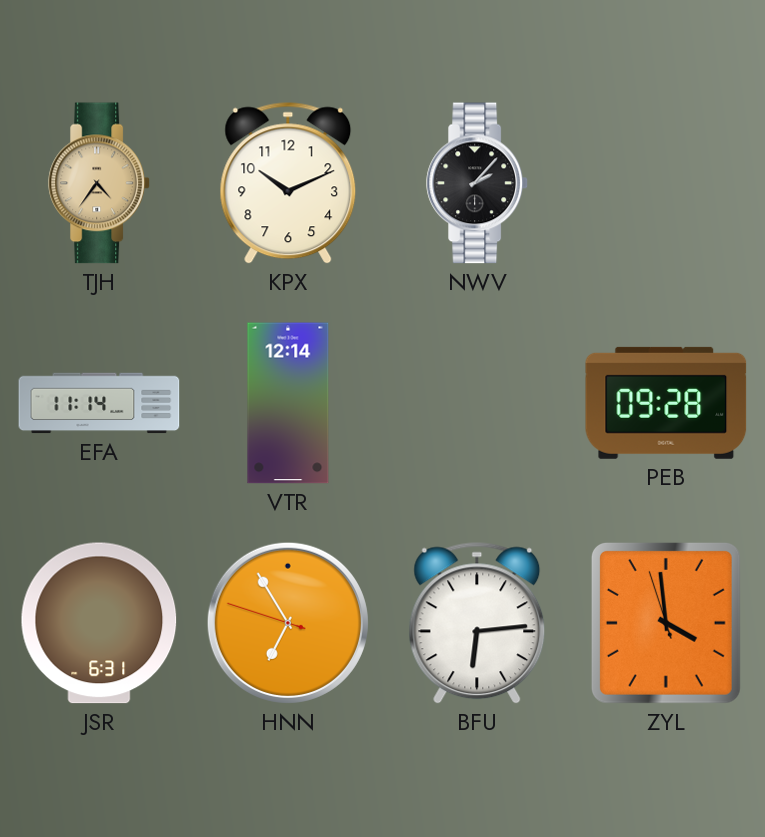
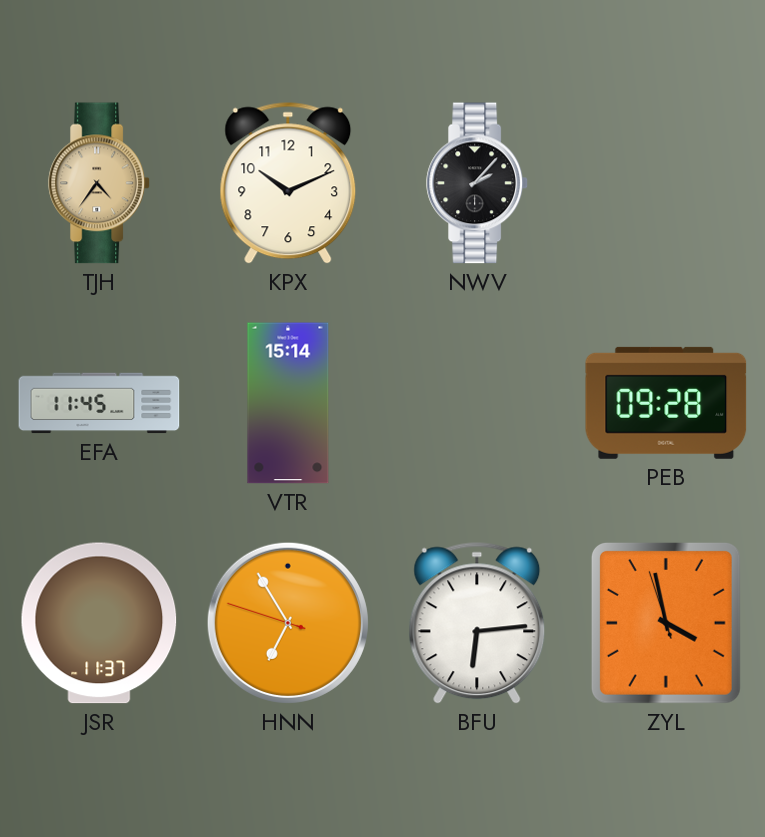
EFA: 11:14 -> 11:45
VTR: 12:14 -> 15:14
JSR: 6:31 -> 11:37
ZYL: 3:58 -> 3:57
